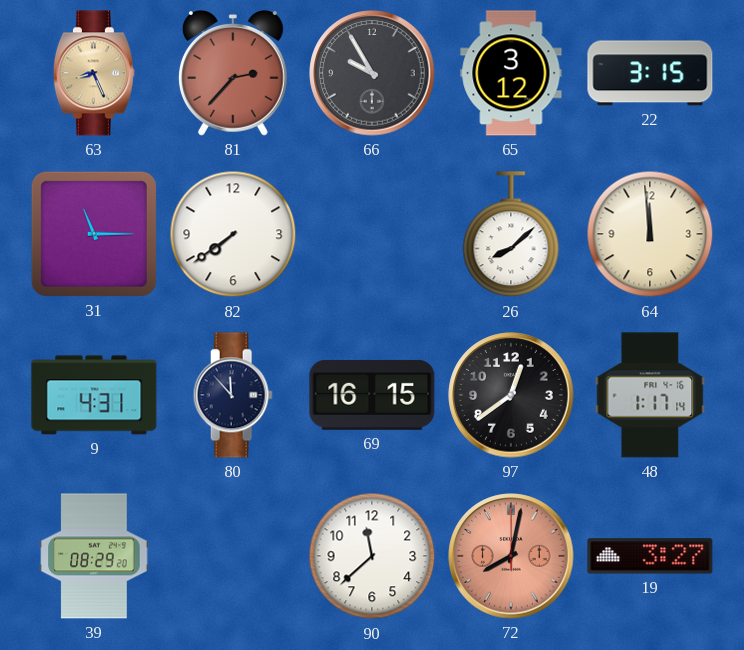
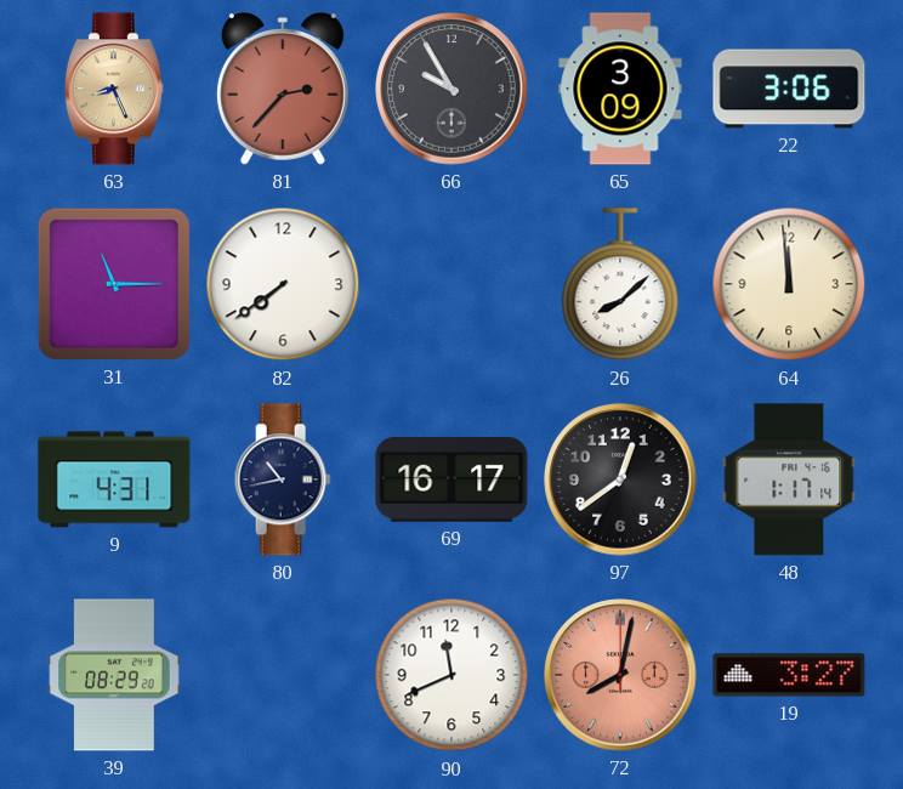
65: 3:12 -> 3:09
22: 3:15 -> 3:06
80: 11:53 -> 10:43
69: 16:15 -> 16:17
90: 11:38 -> 11:41
